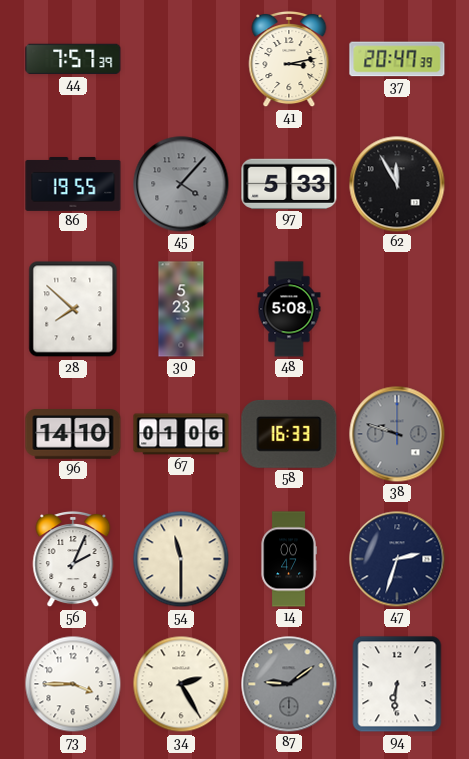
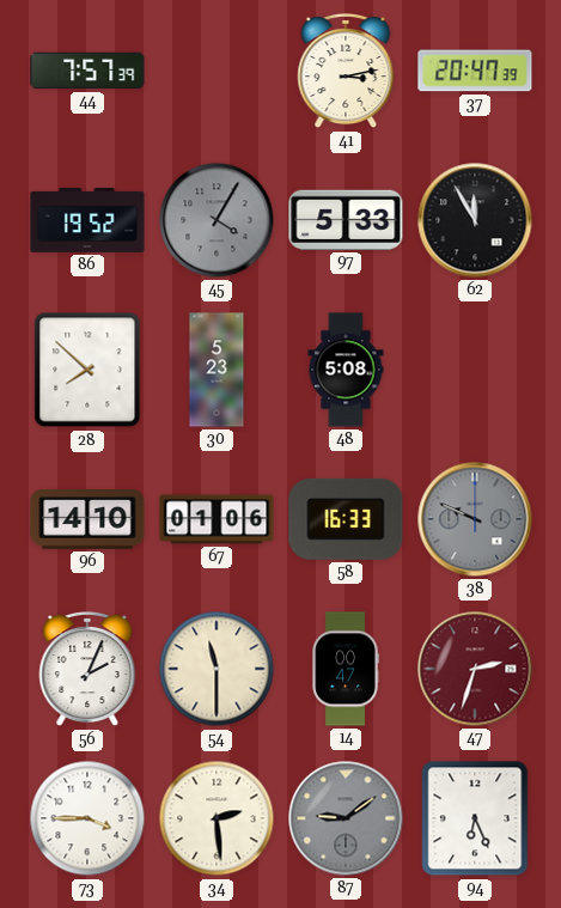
86: 19:55 -> 19:52
45: 4:07 -> 4:05
38: 9:48 -> 9:49
47 dial: navy -> burgundy
34: 2:25 -> 2:29
94: 6:31 -> 6:26
